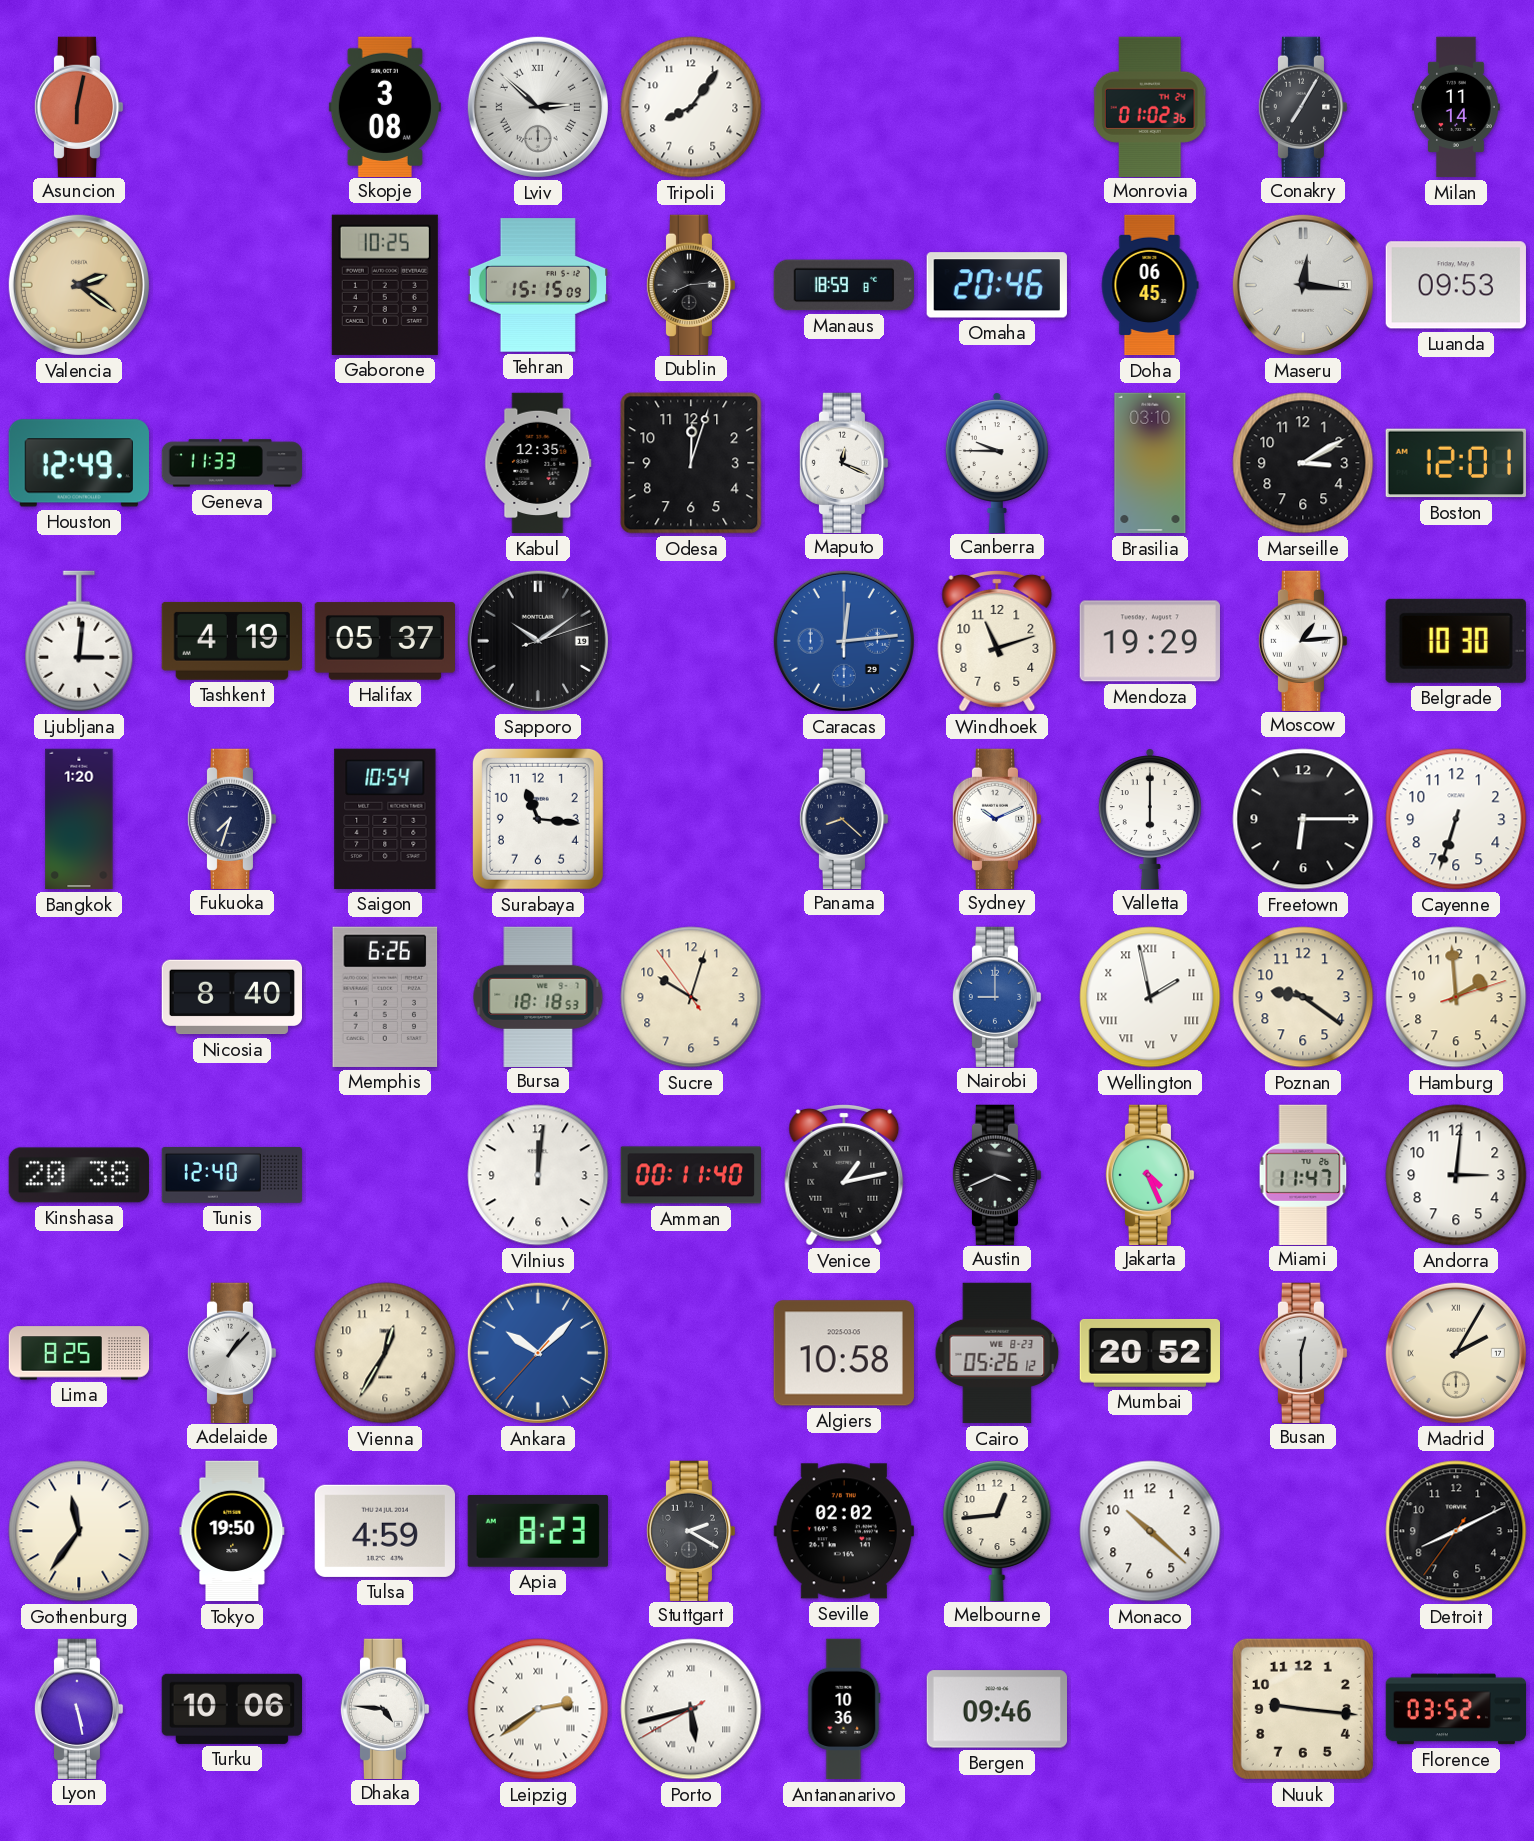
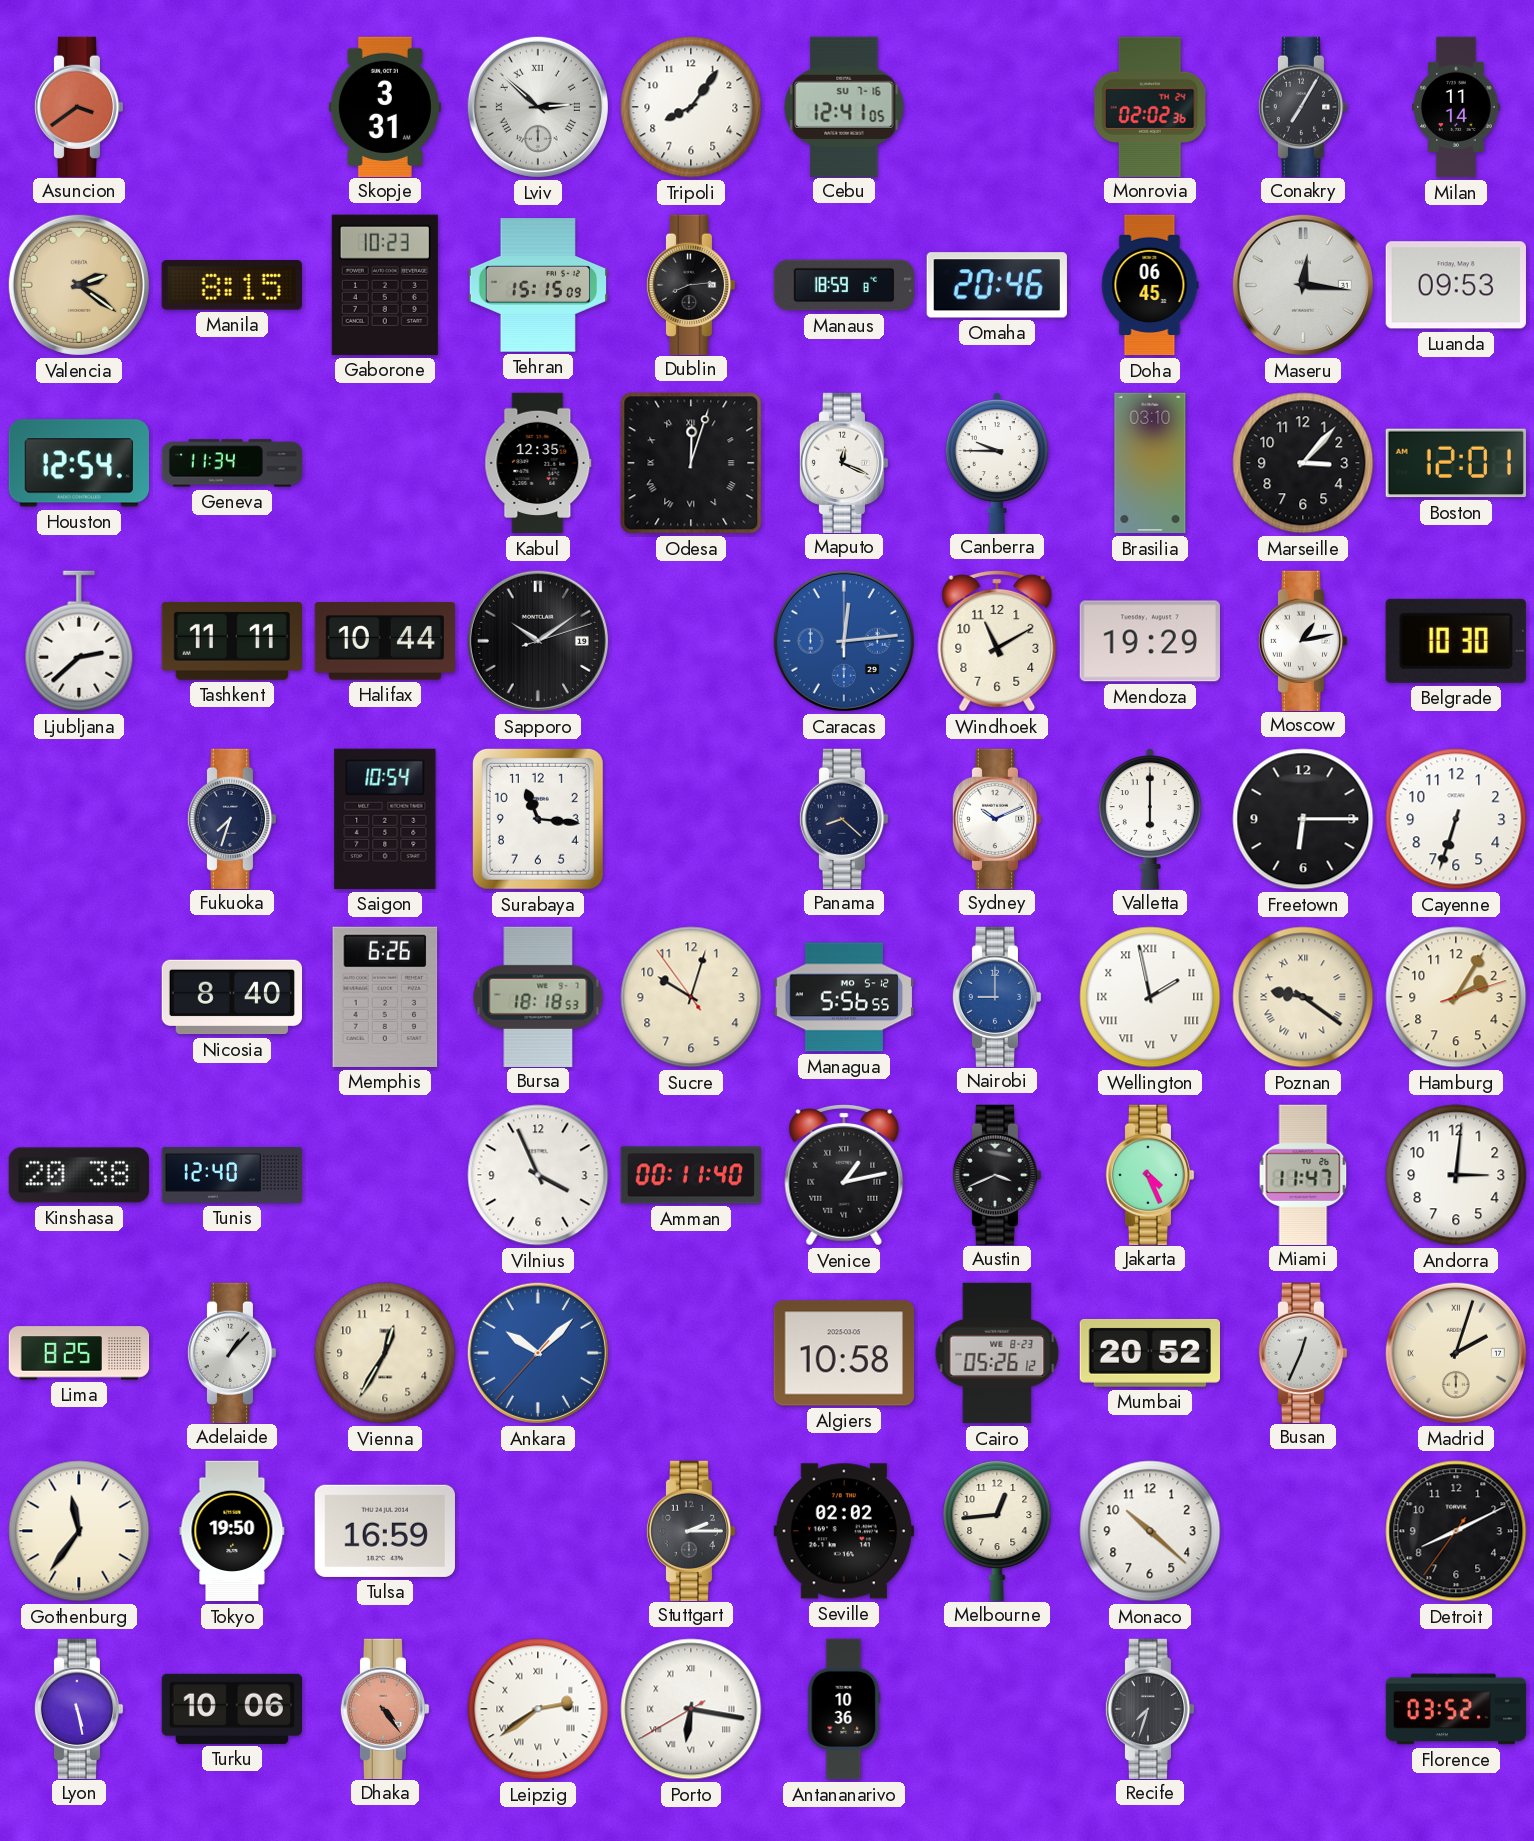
Asuncion: 6:02 -> 3:39
Skopje: 3:08 -> 3:31
Cebu: none -> 12:41
Monrovia: 01:02 -> 02:02
Manila: none -> 8:15
Gaborone: 10:25 -> 10:23
Houston: 12:49 -> 12:54
Geneva: 11:33 -> 11:34
Odesa numerals: Arabic -> Roman
Marseille: 3:10 -> 3:07
Ljubljana: 3:01 -> 2:38
Tashkent: 4:19 -> 11:11
Halifax: 05:37 -> 10:44
Windhoek: 11:12 -> 11:10
Moscow: 1:14 -> 1:13
Bangkok: 1:20 -> none
Managua: none -> 5:56
Poznan numerals: Arabic -> Roman
Hamburg: 1:59 -> 2:05
Vilnius: 12:01 -> 3:56
Busan: 12:30 -> 12:34
Madrid: 2:05 -> 2:03
Tulsa: 4:59 -> 16:59
Apia: 8:23 -> none
Stuttgart: 2:20 -> 2:15
Dhaka: 4:46 -> 4:24
Dhaka dial: white -> salmon
Porto: 5:42 -> 6:16
Bergen: 09:46 -> none
Recife: none -> 7:33
Nuuk: 9:16 -> none
